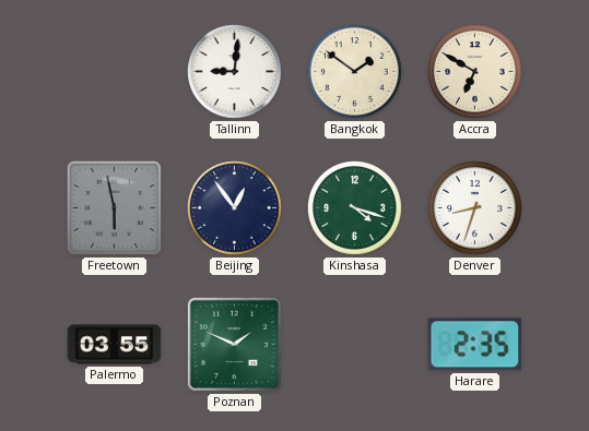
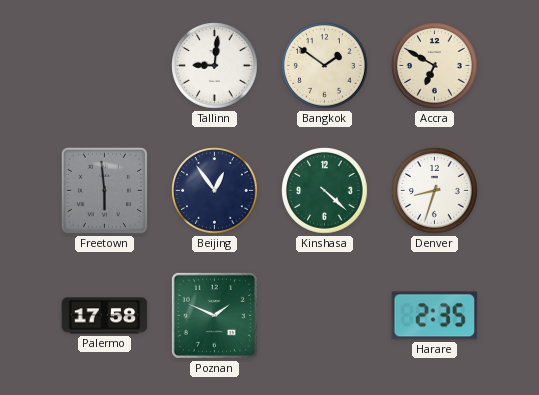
Freetown: 5:58 -> 5:59
Kinshasa: 4:18 -> 4:22
Palermo: 03:55 -> 17:58
